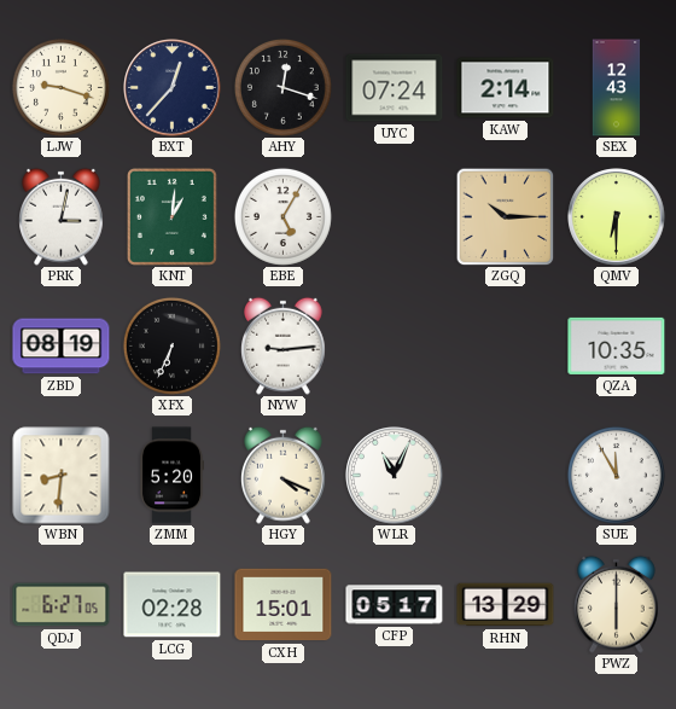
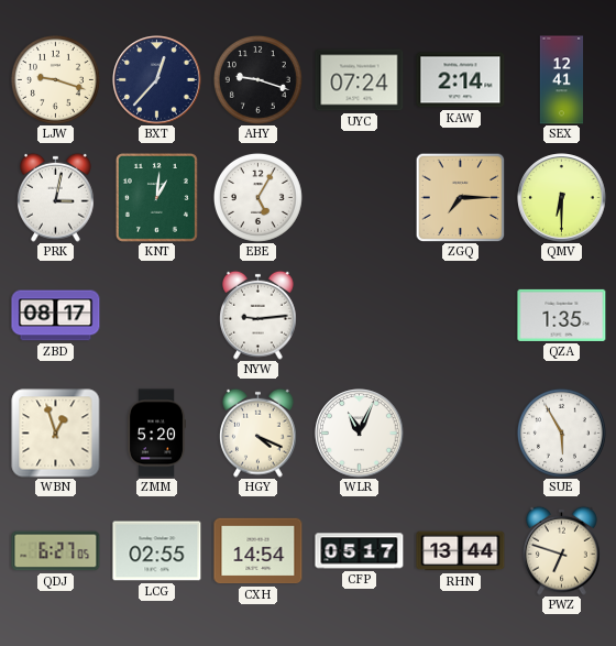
AHY: 12:18 -> 9:18
SEX: 12:43 -> 12:41
ZGQ: 10:15 -> 7:15
ZBD: 08:19 -> 08:17
XFX: 6:34 -> none
QZA: 10:35 -> 1:35
WBN: 8:31 -> 12:57
SUE: 11:55 -> 5:55
LCG: 02:28 -> 02:55
CXH: 15:01 -> 14:54
RHN: 13:29 -> 13:44
PWZ: 6:00 -> 6:48
